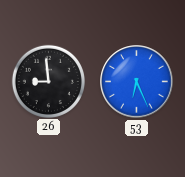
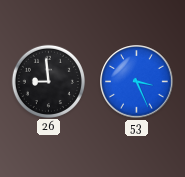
53: 6:26 -> 3:26
